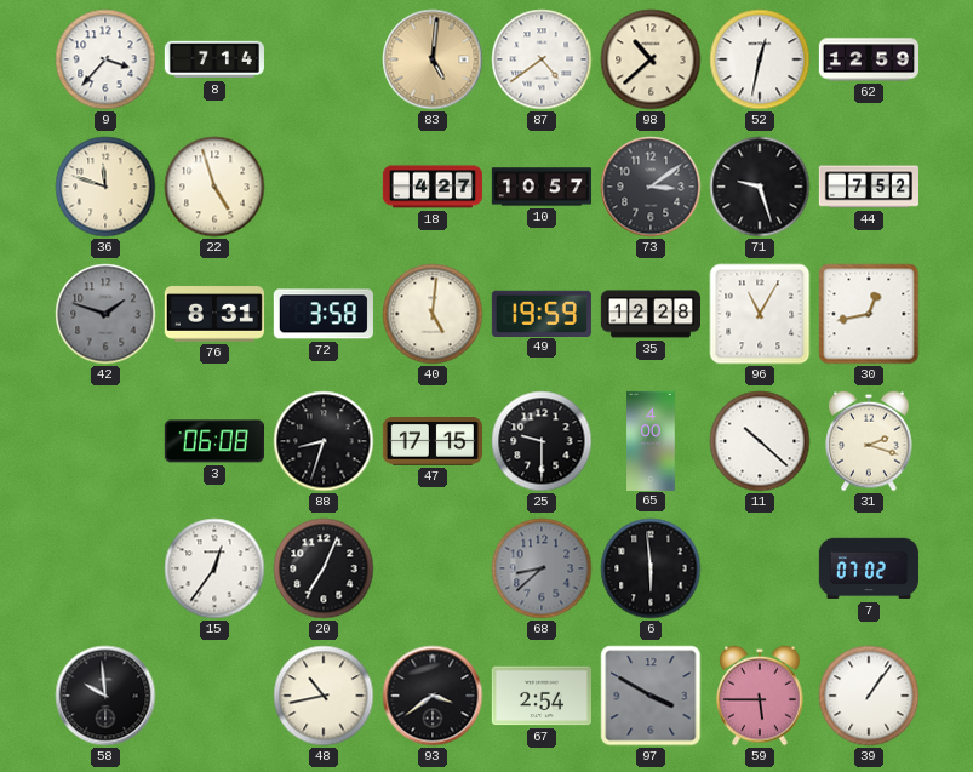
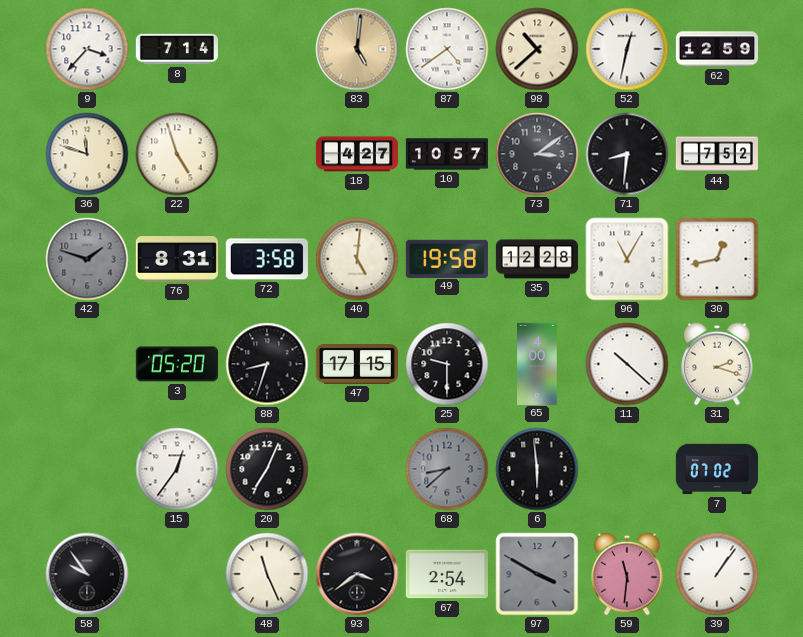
71: 9:27 -> 8:31
49: 19:59 -> 19:58
3: 06:08 -> 05:20
58: 9:59 -> 9:54
48: 10:43 -> 11:26
59: 5:45 -> 11:31
